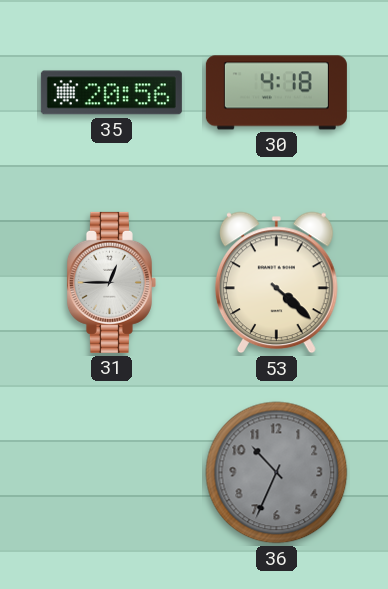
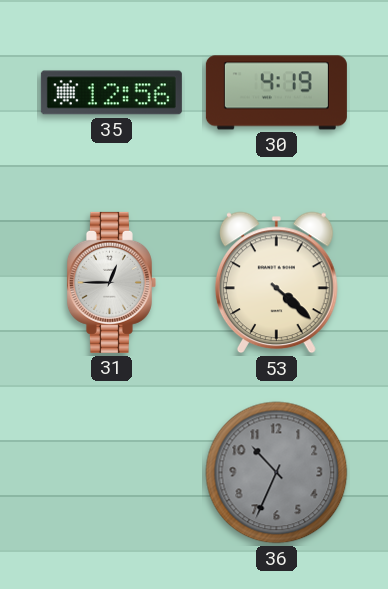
35: 20:56 -> 12:56
30: 4:18 -> 4:19
